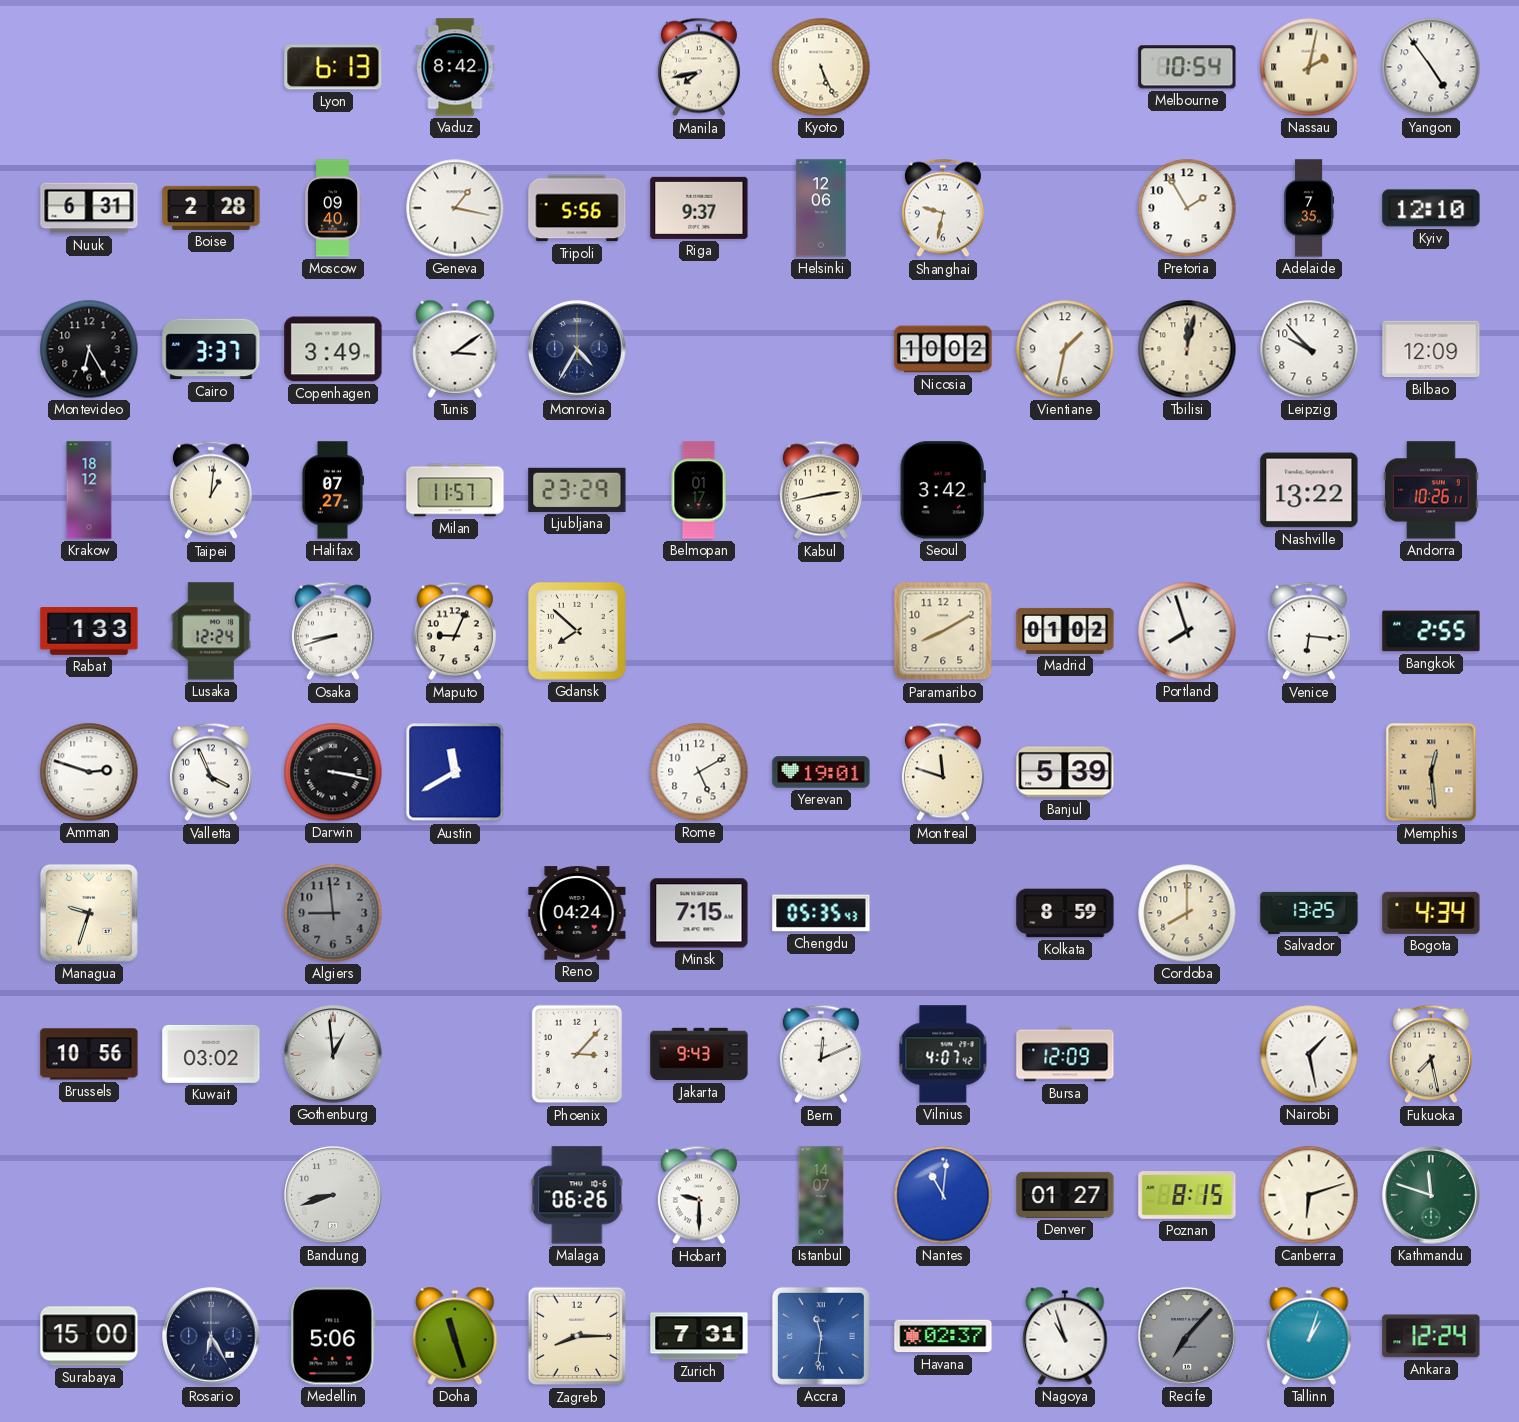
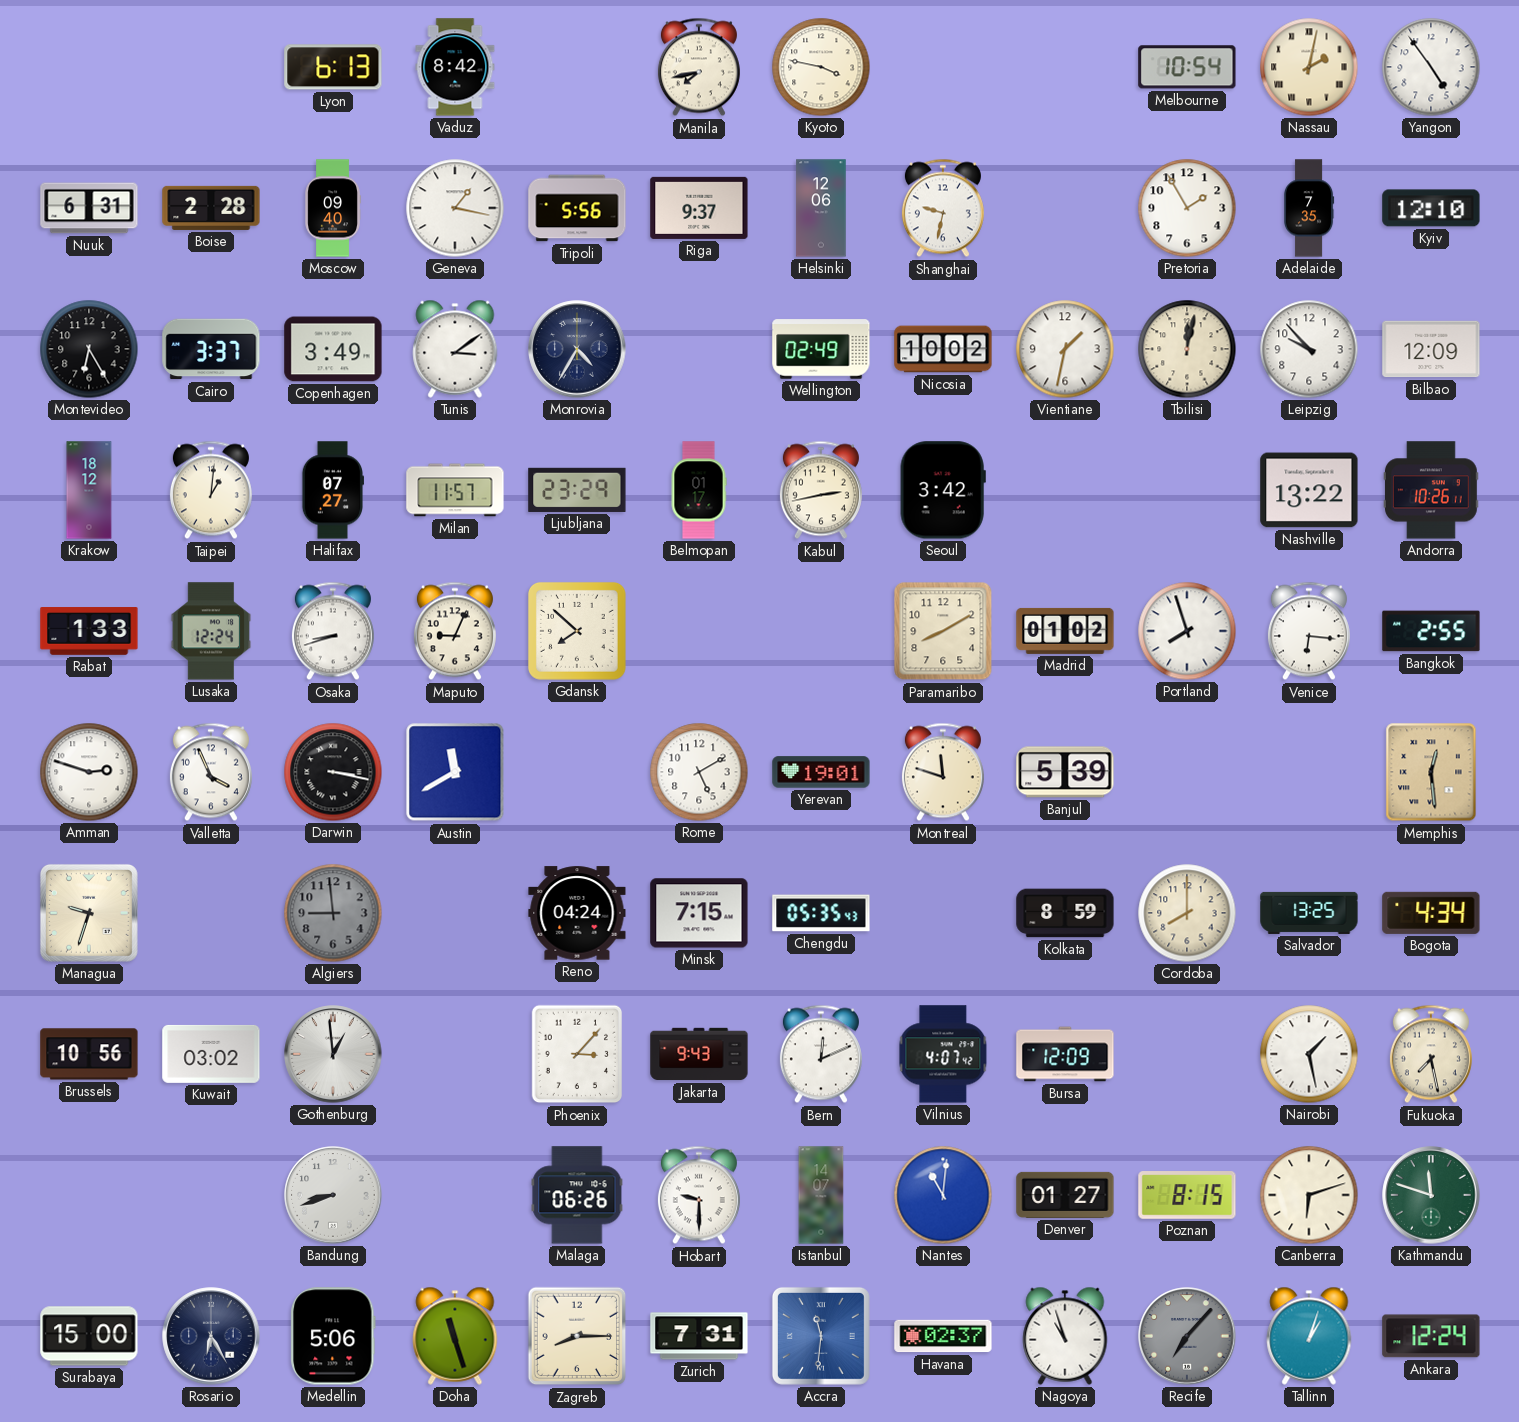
Kyoto: 5:26 -> 3:47
Wellington: none -> 02:49
